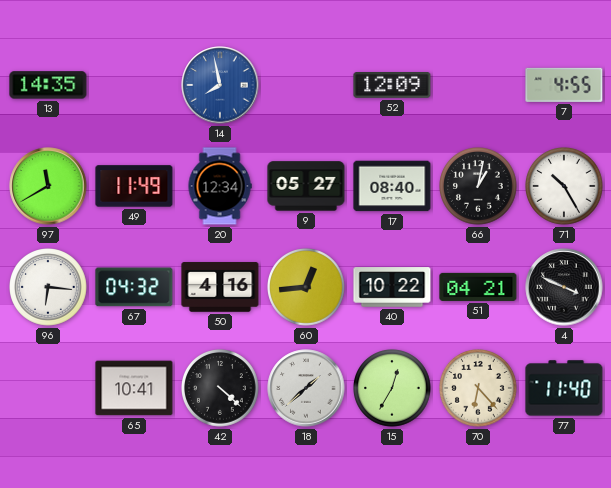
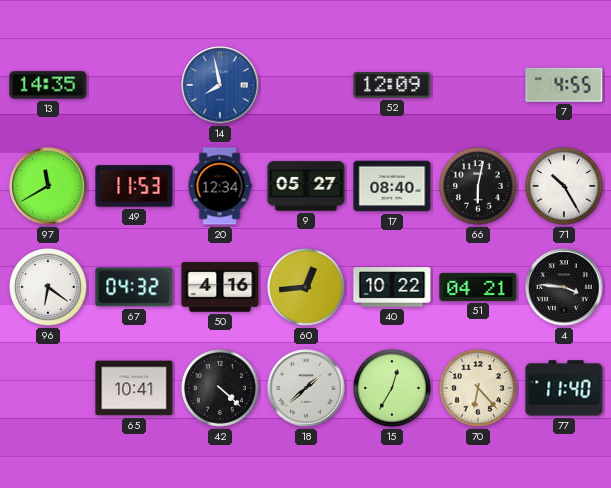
49: 11:49 -> 11:53
66: 1:02 -> 6:02
96: 6:16 -> 6:21
4: 3:49 -> 3:46
